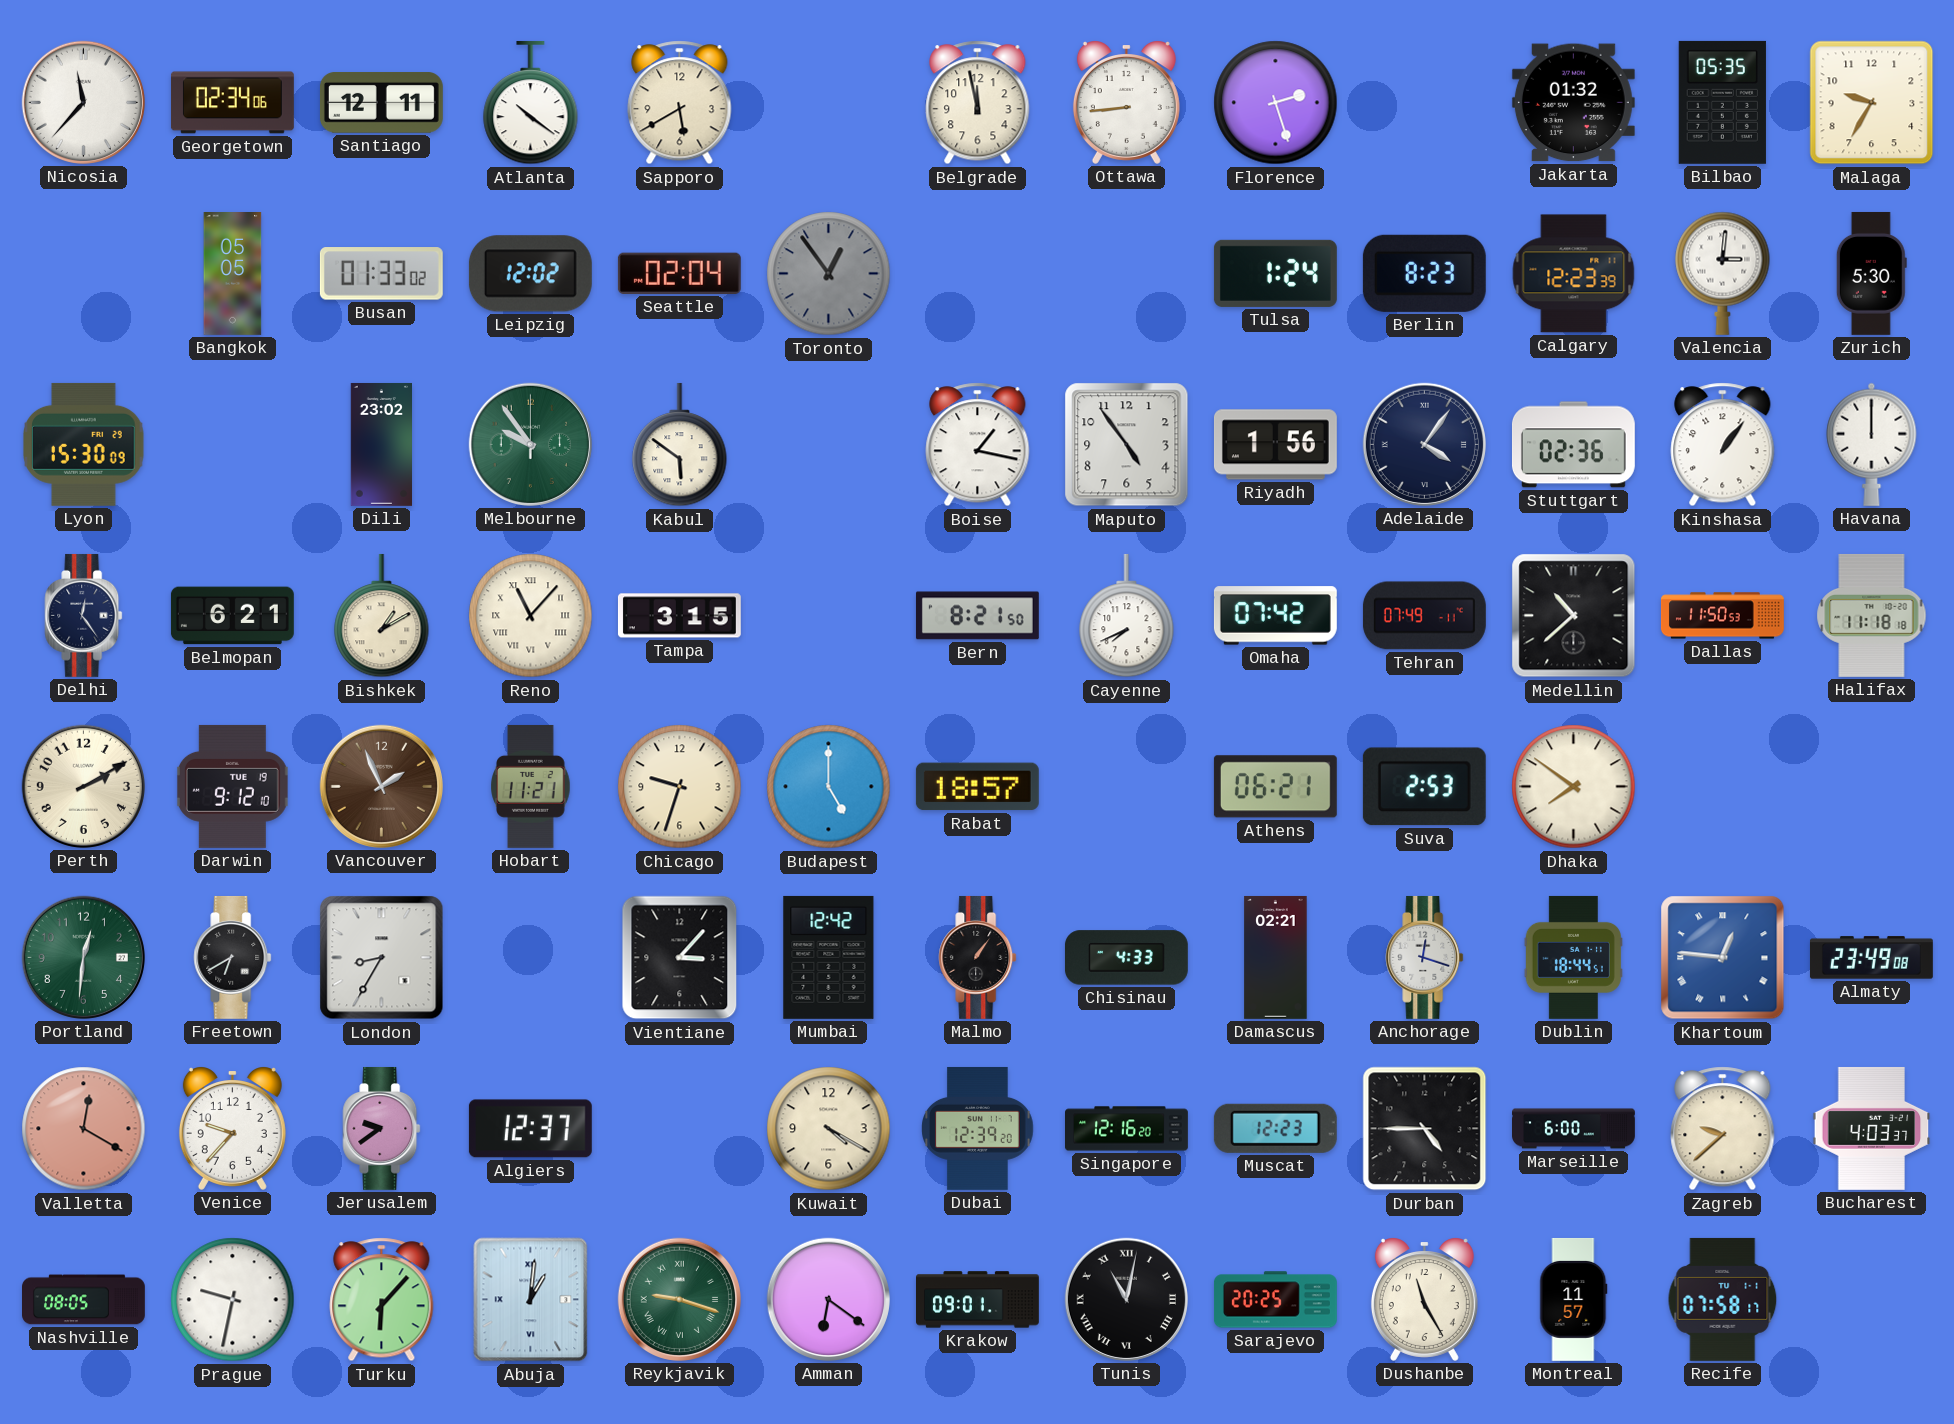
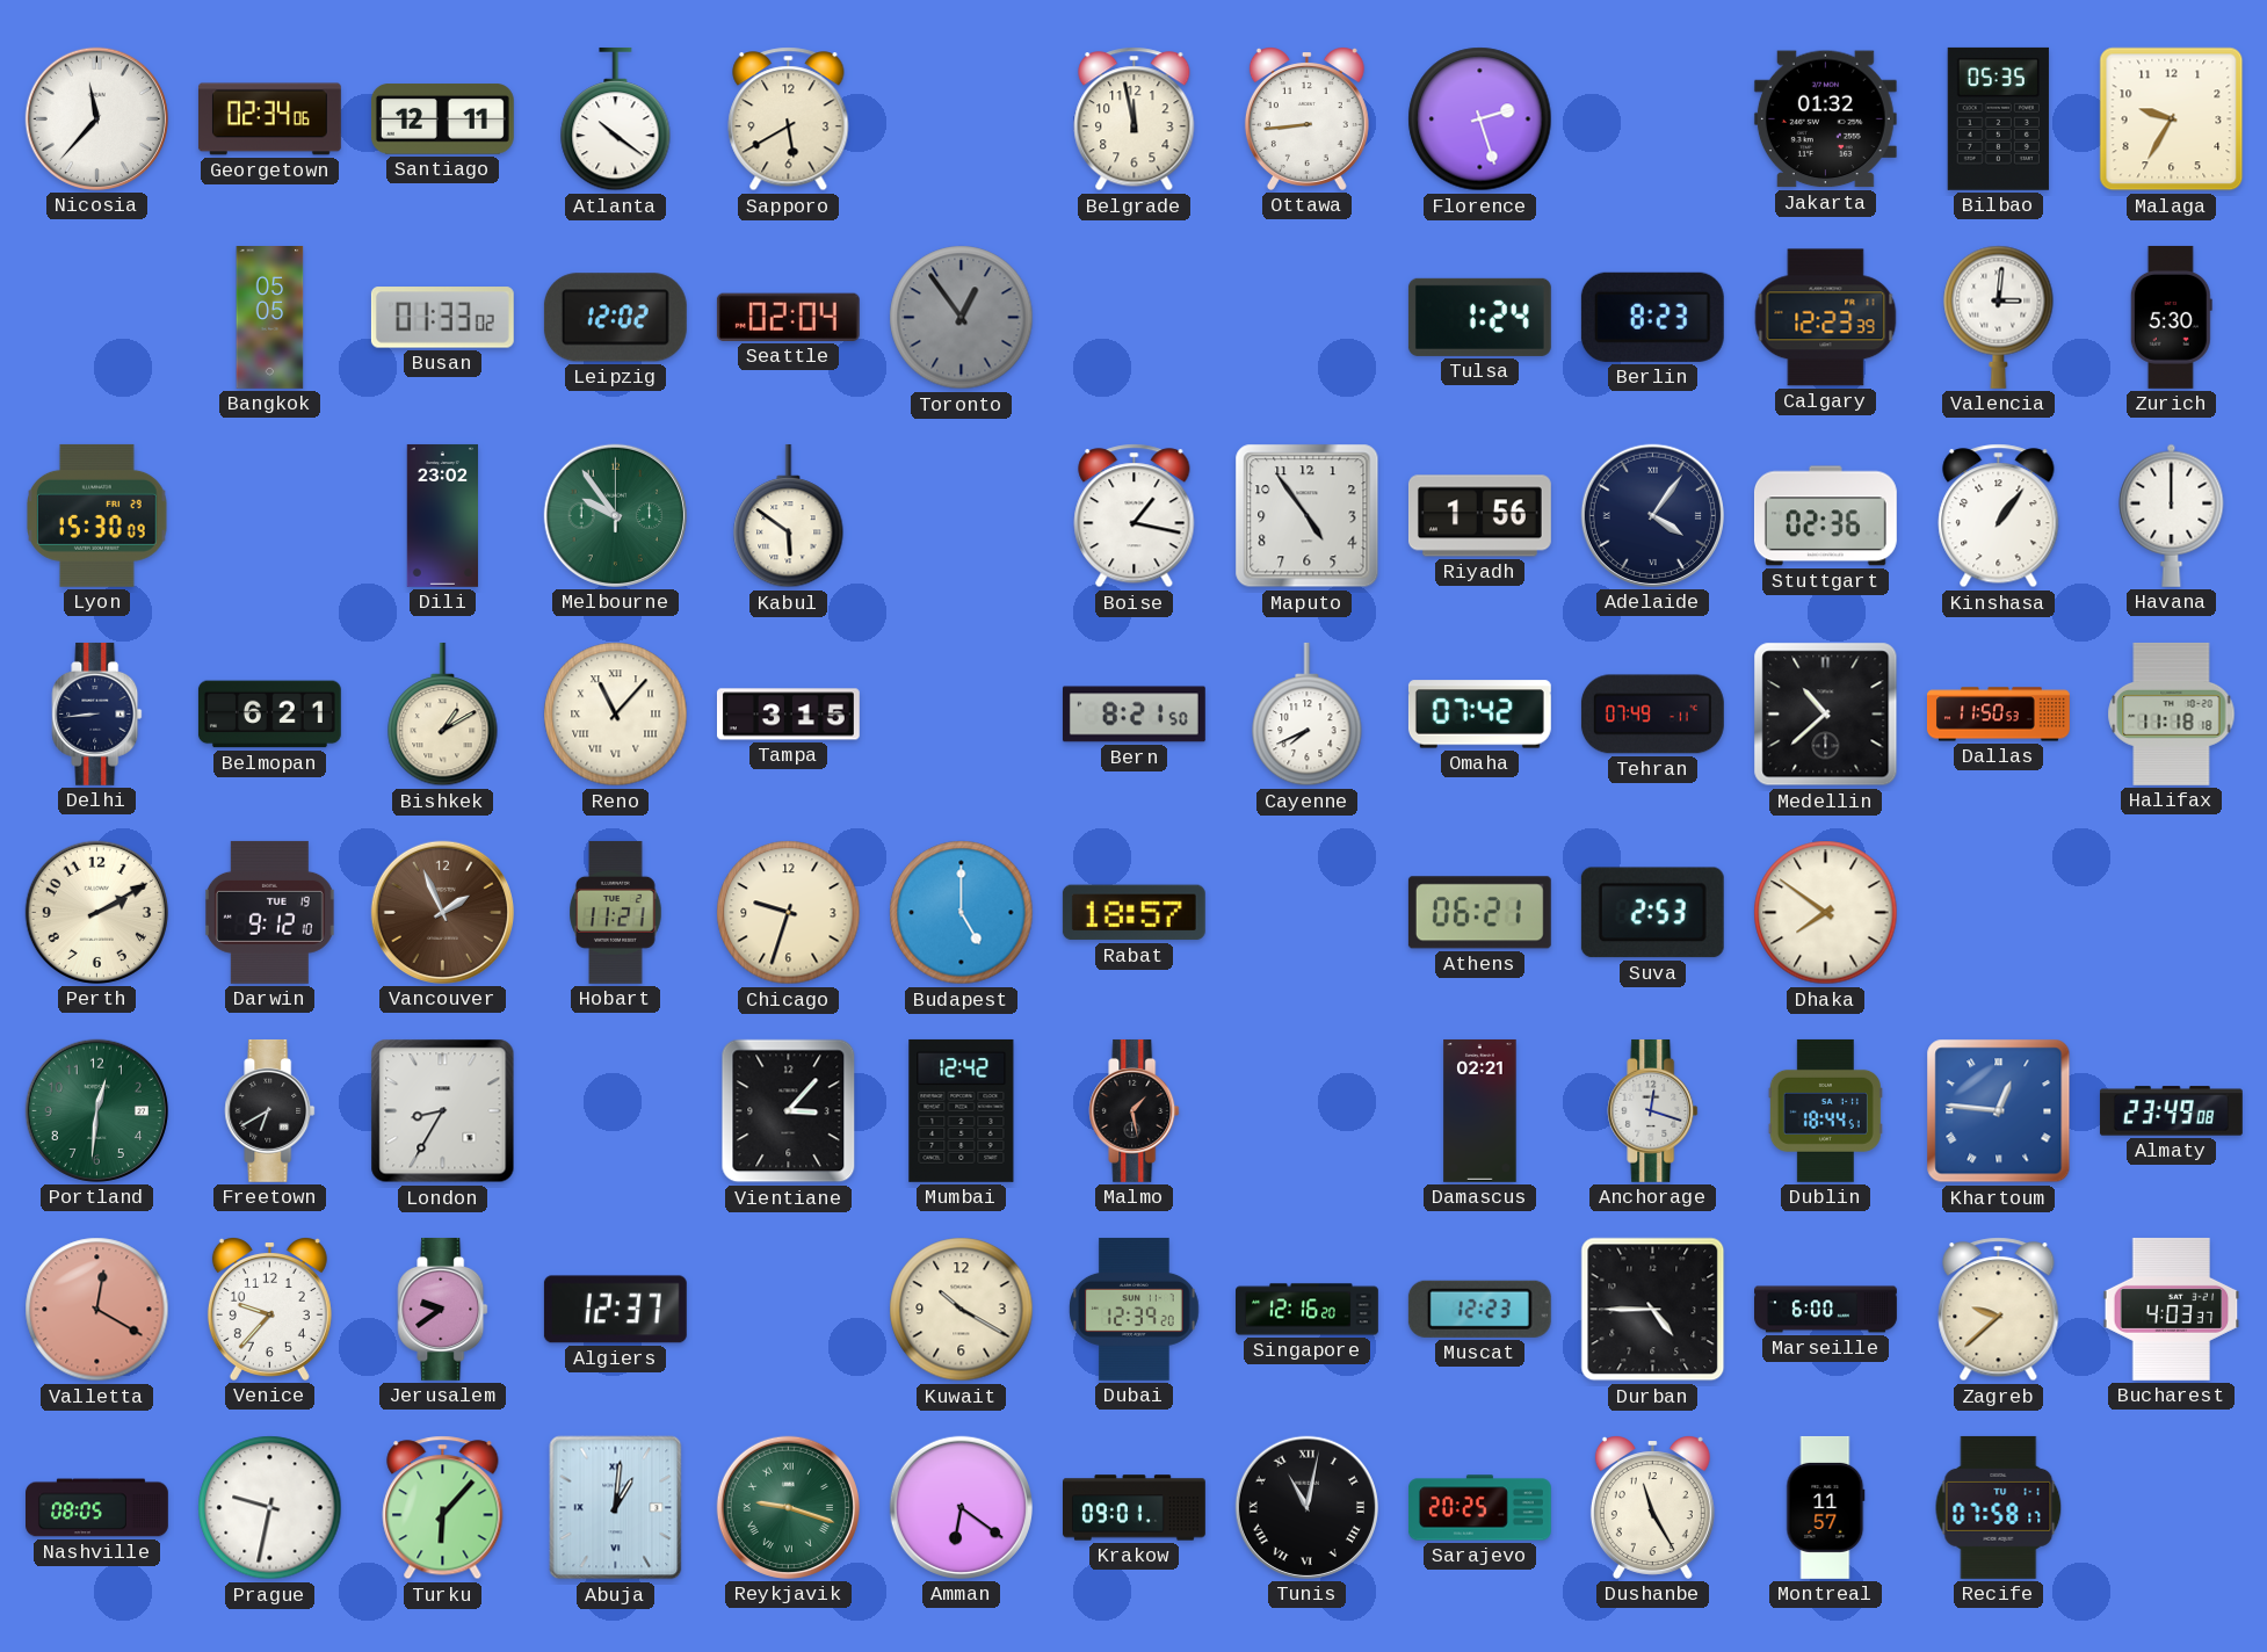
Delhi: 12:24 -> 8:44
Malmo: 1:06 -> 1:28
Chisinau: 4:33 -> none
Kuwait: 4:20 -> 10:20
